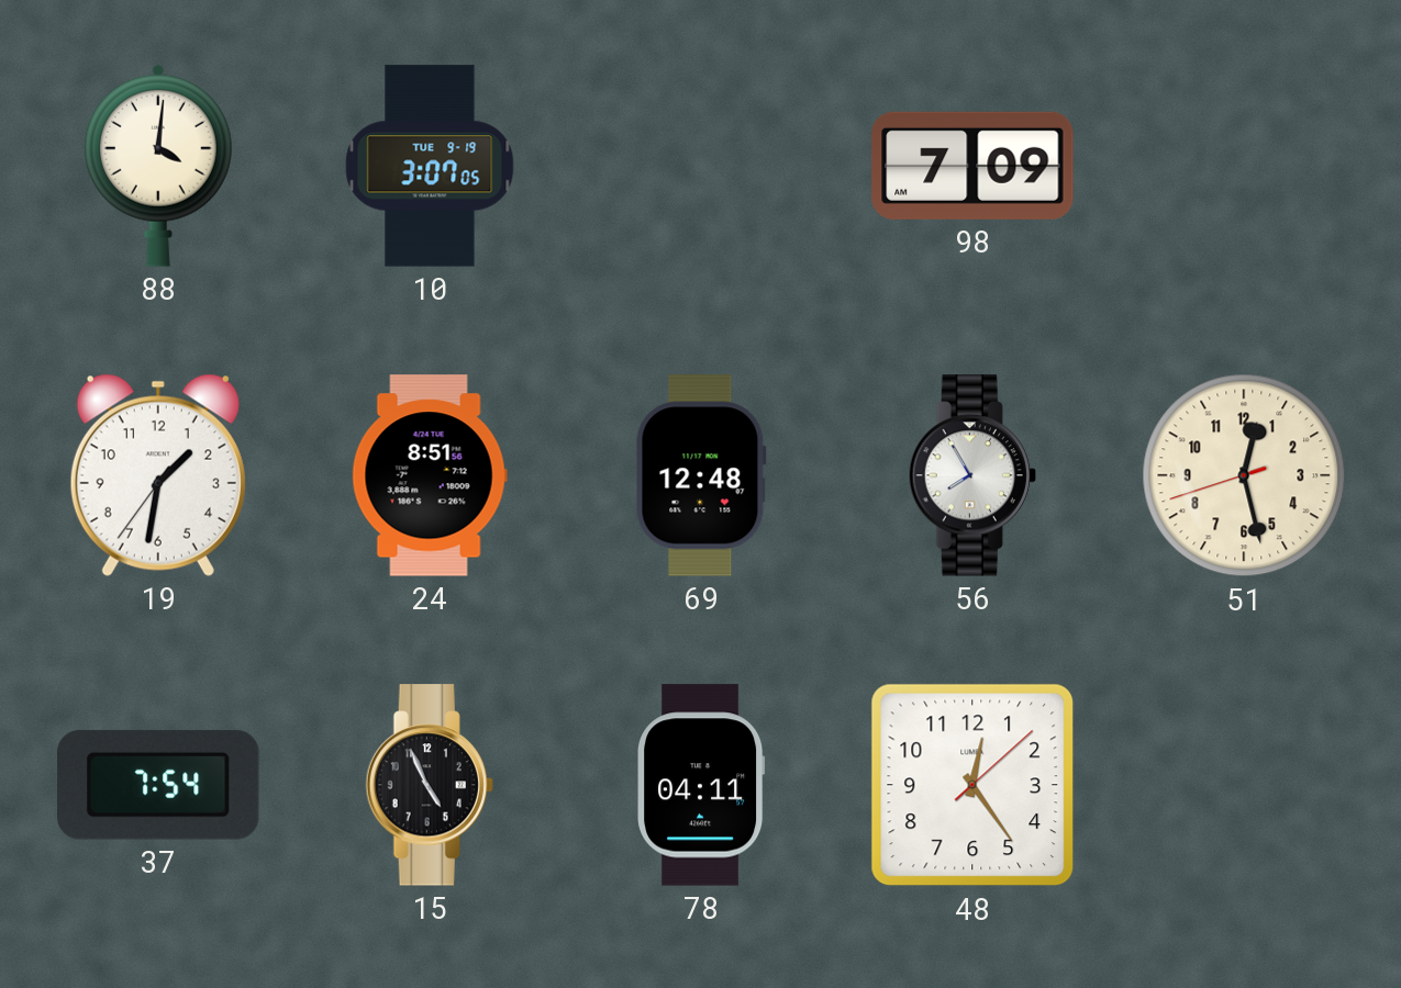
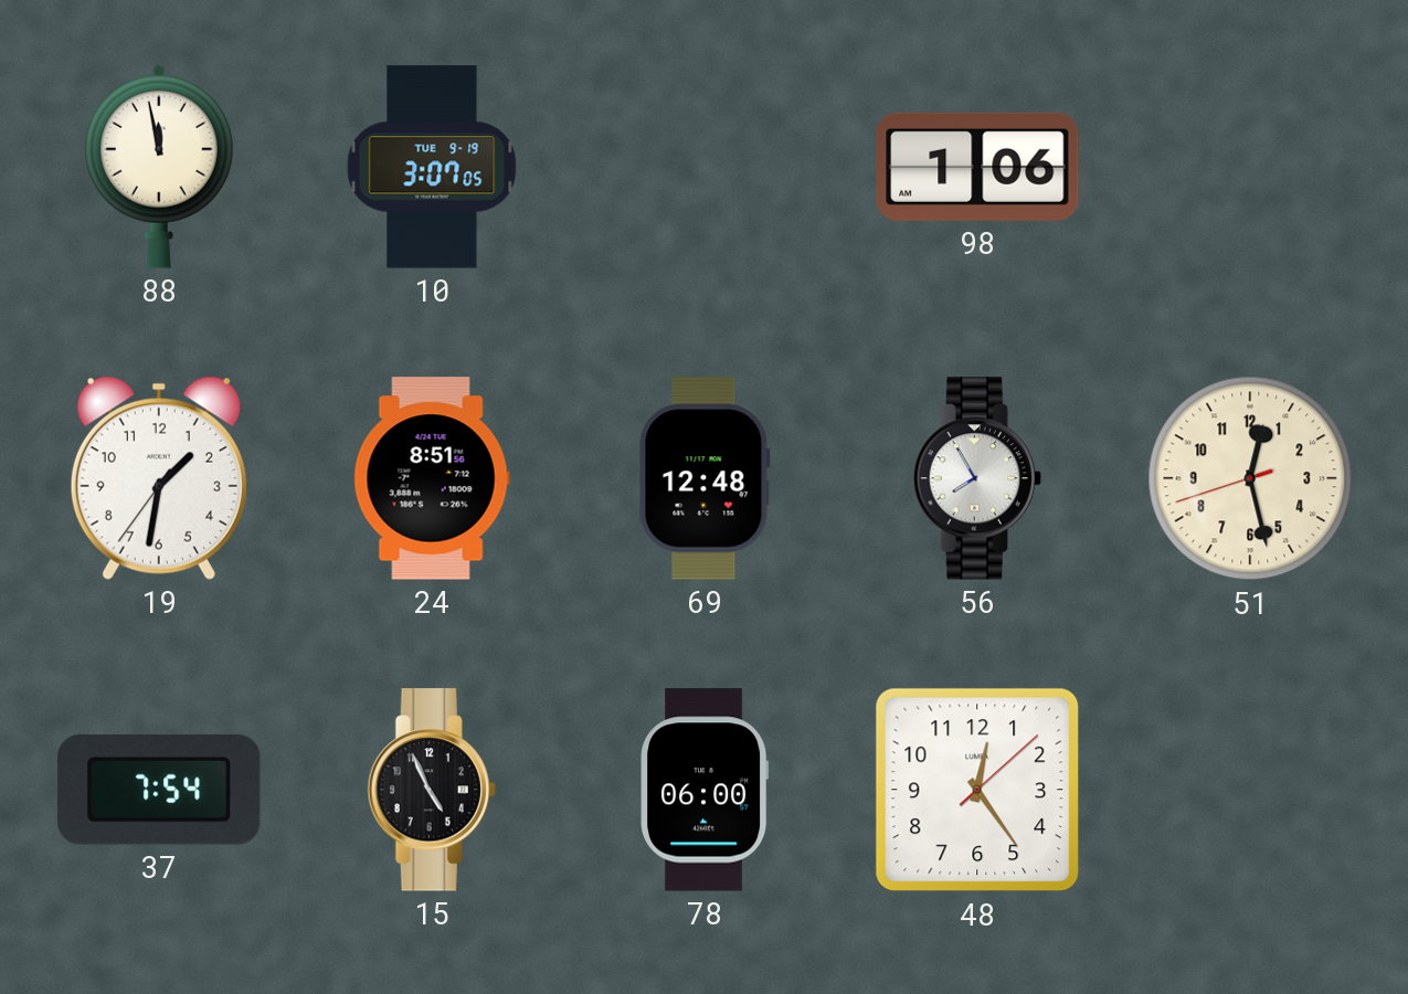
88: 4:01 -> 11:58
98: 7:09 -> 1:06
78: 04:11 -> 06:00
